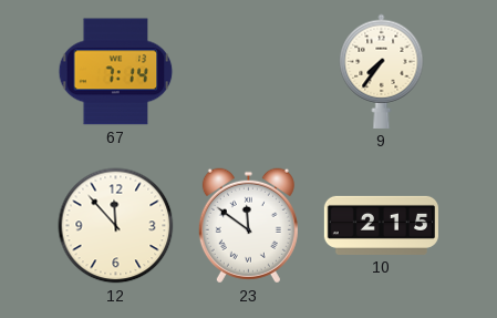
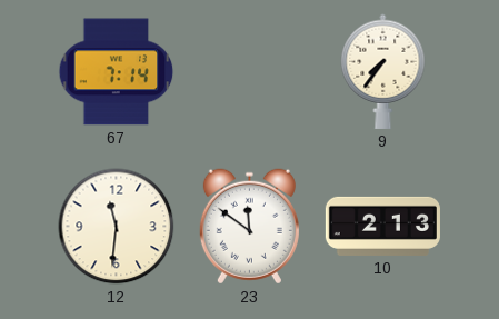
12: 11:53 -> 11:31
10: 2:15 -> 2:13
